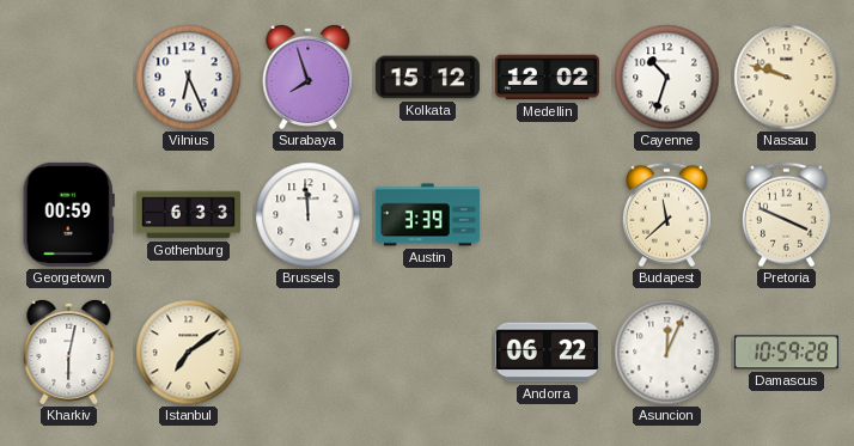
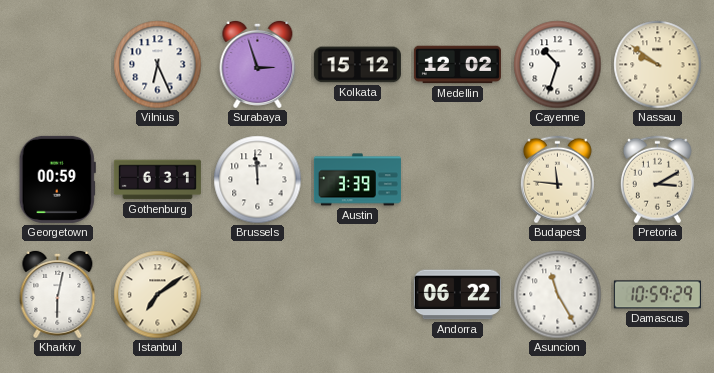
Surabaya: 7:57 -> 2:57
Nassau: 9:48 -> 9:51
Gothenburg: 6:33 -> 6:31
Budapest: 11:38 -> 11:46
Pretoria: 3:49 -> 3:10
Asuncion: 12:04 -> 11:25
Damascus: 10:59:28 -> 10:59:29
